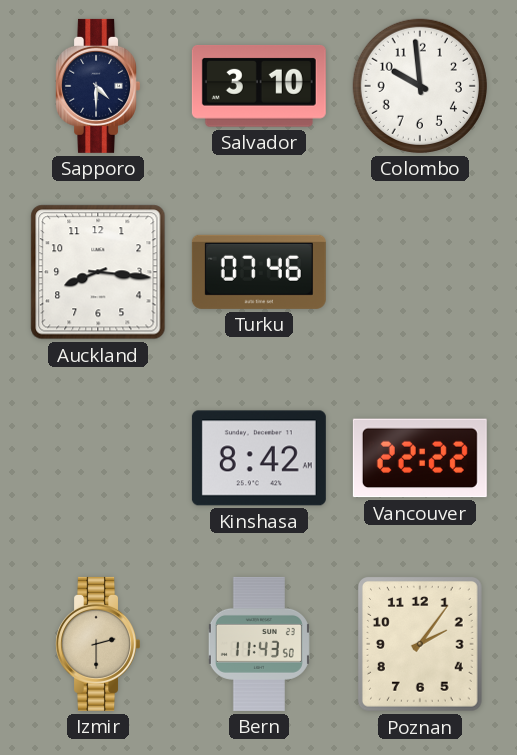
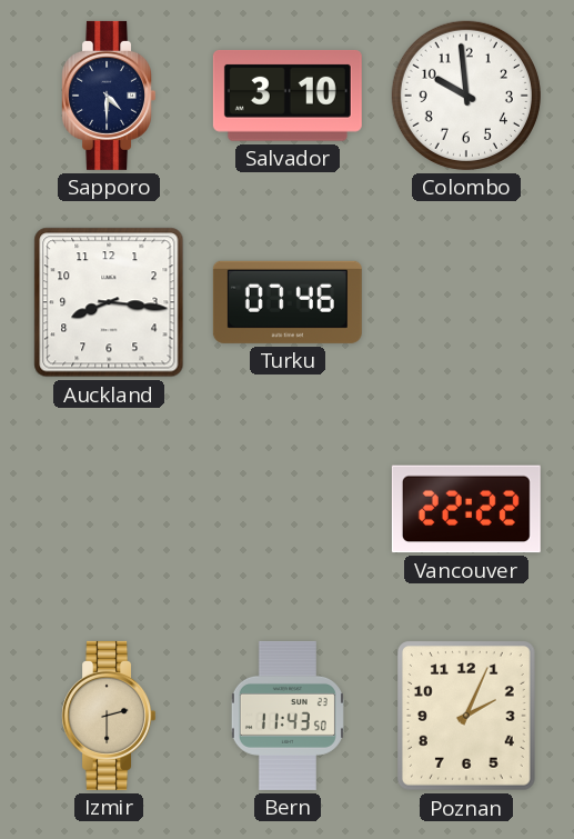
Kinshasa: 8:42 -> none
Poznan: 2:06 -> 2:04
